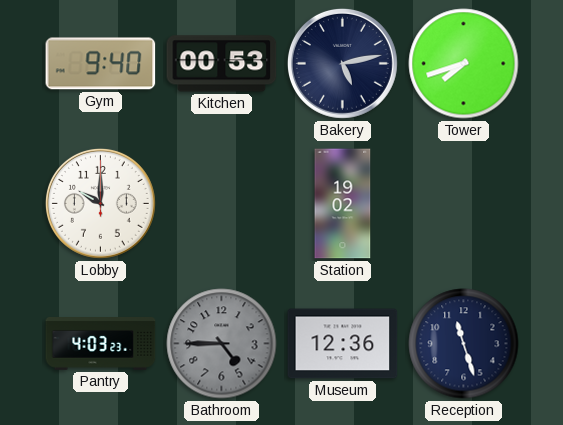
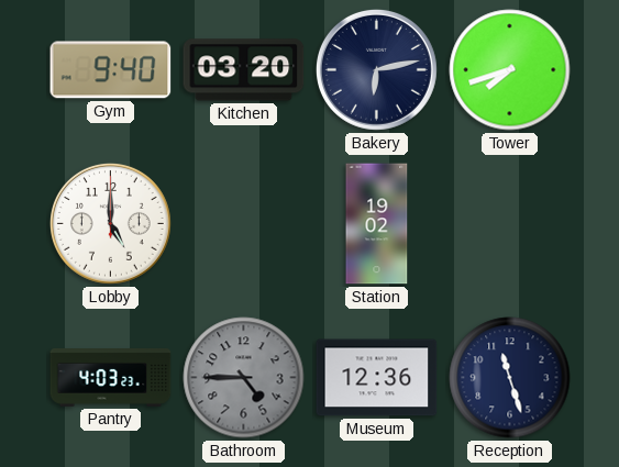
Kitchen: 00:53 -> 03:20
Bakery: 5:13 -> 6:13
Lobby: 10:00 -> 5:00
